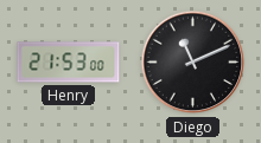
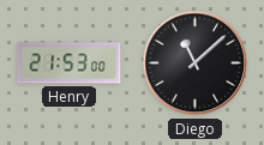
Diego: 11:11 -> 11:08
